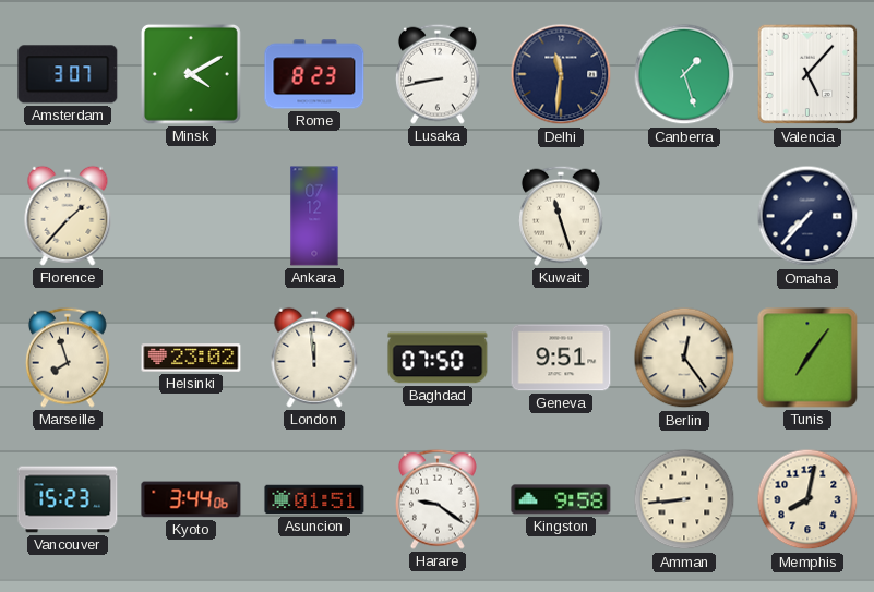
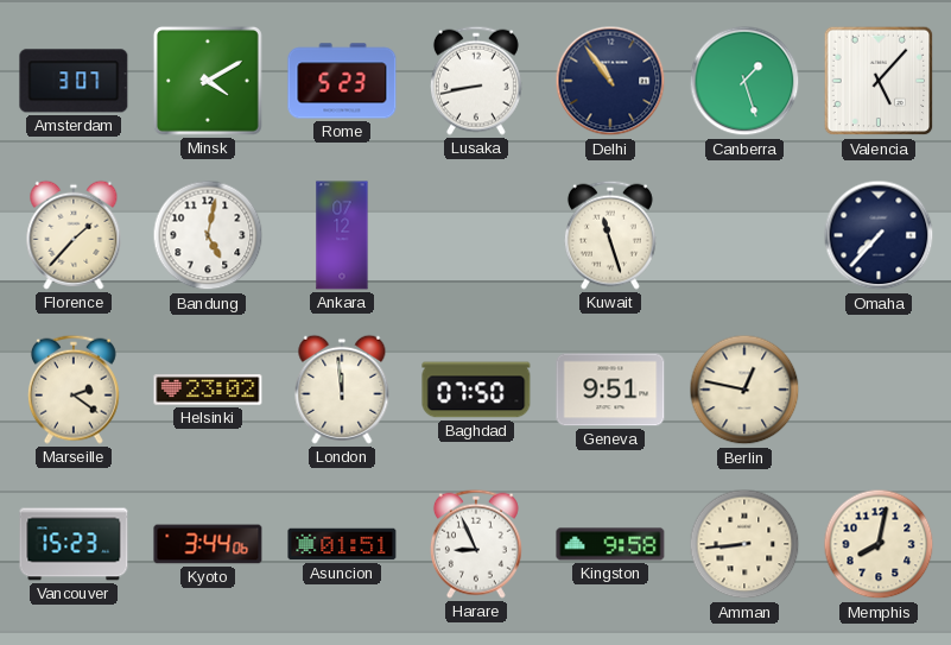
Rome: 8:23 -> 5:23
Delhi: 11:31 -> 10:54
Bandung: none -> 5:02
Marseille: 7:57 -> 2:21
Berlin: 12:24 -> 12:47
Tunis: 7:06 -> none
Harare: 9:21 -> 8:56
